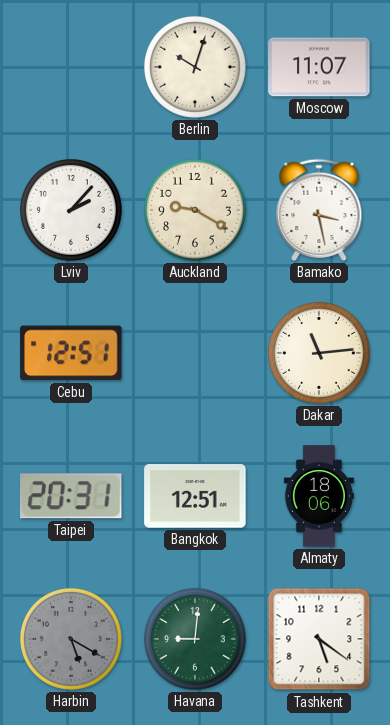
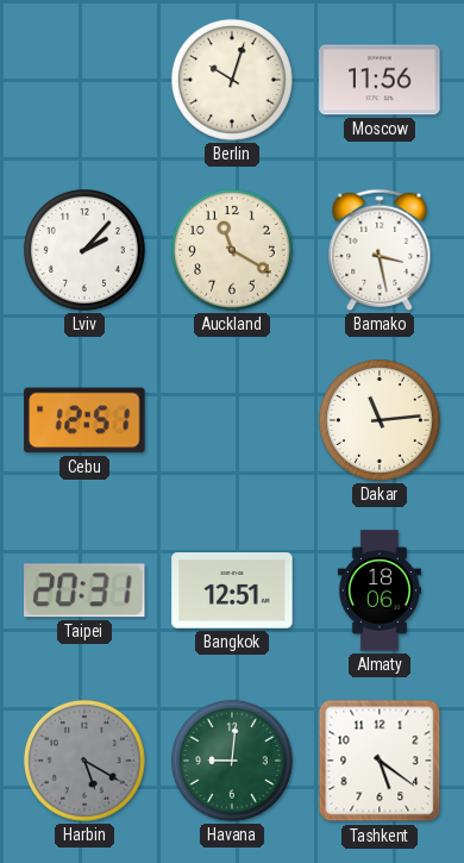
Moscow: 11:07 -> 11:56
Auckland: 9:20 -> 11:20
